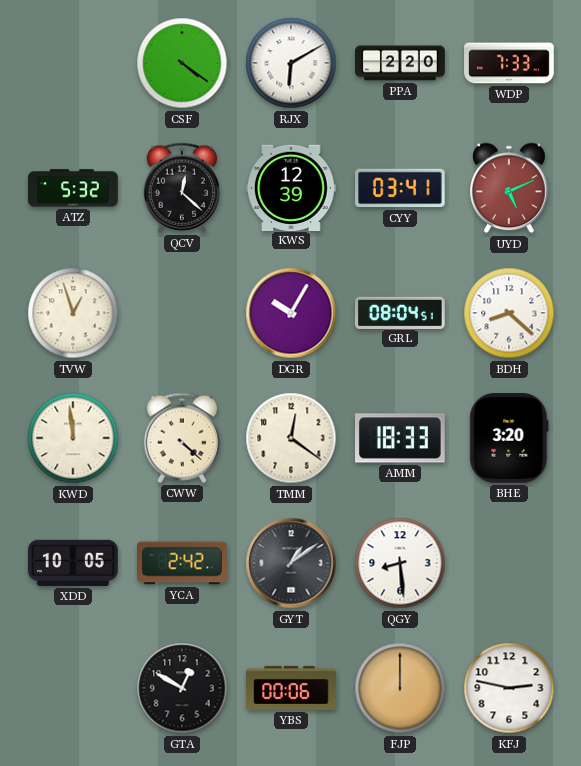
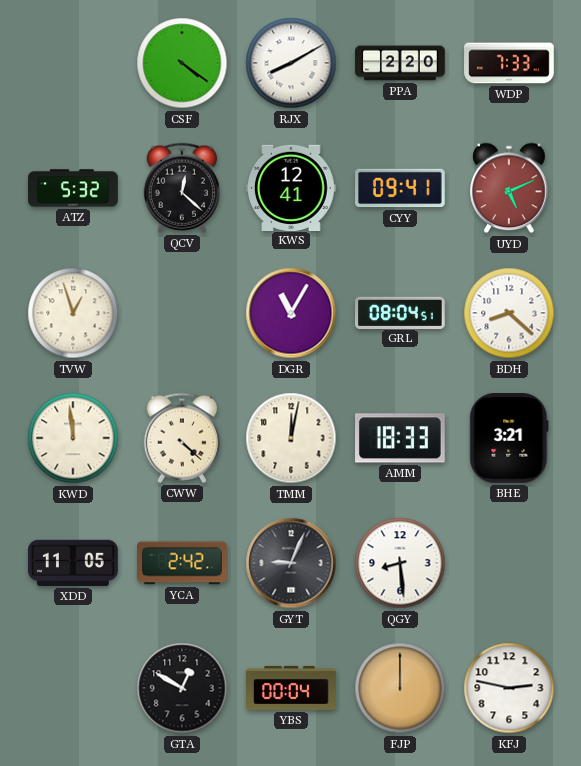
RJX: 6:10 -> 8:10
KWS: 12:39 -> 12:41
CYY: 03:41 -> 09:41
DGR: 10:05 -> 11:05
TMM: 12:21 -> 12:02
BHE: 3:20 -> 3:21
XDD: 10:05 -> 11:05
GYT: 1:09 -> 9:04
YBS: 00:06 -> 00:04
